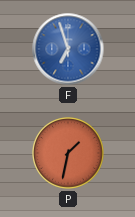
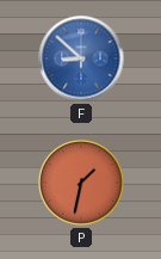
F: 6:57 -> 8:52
